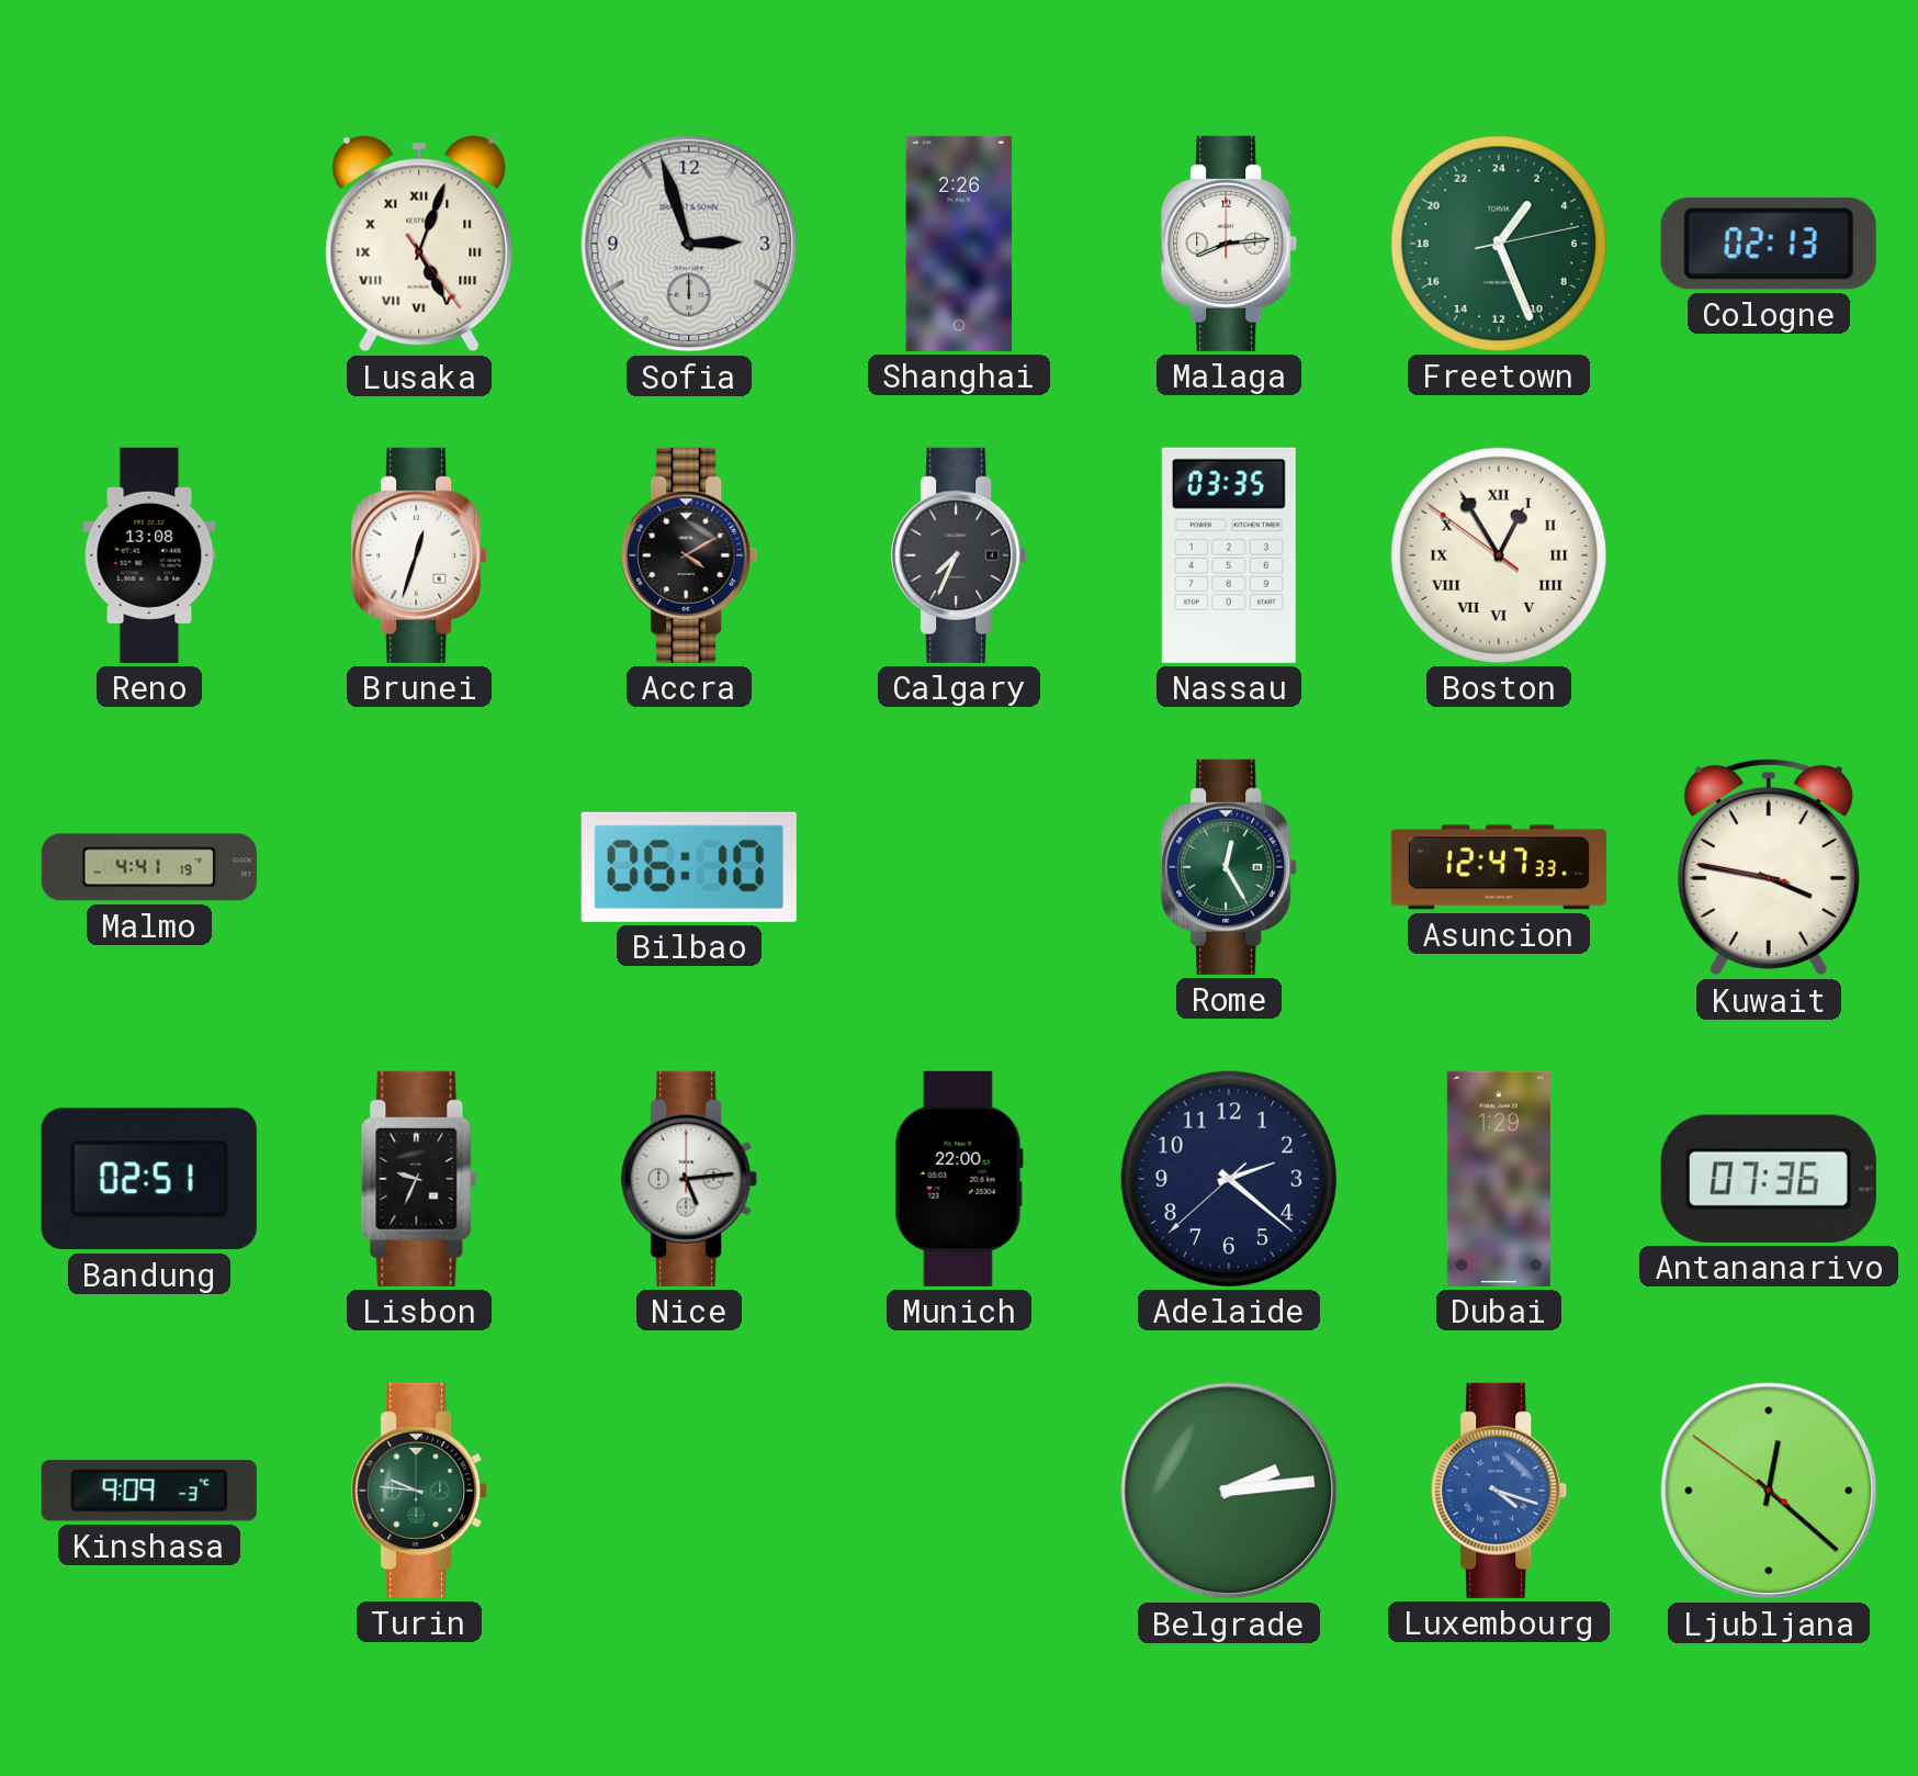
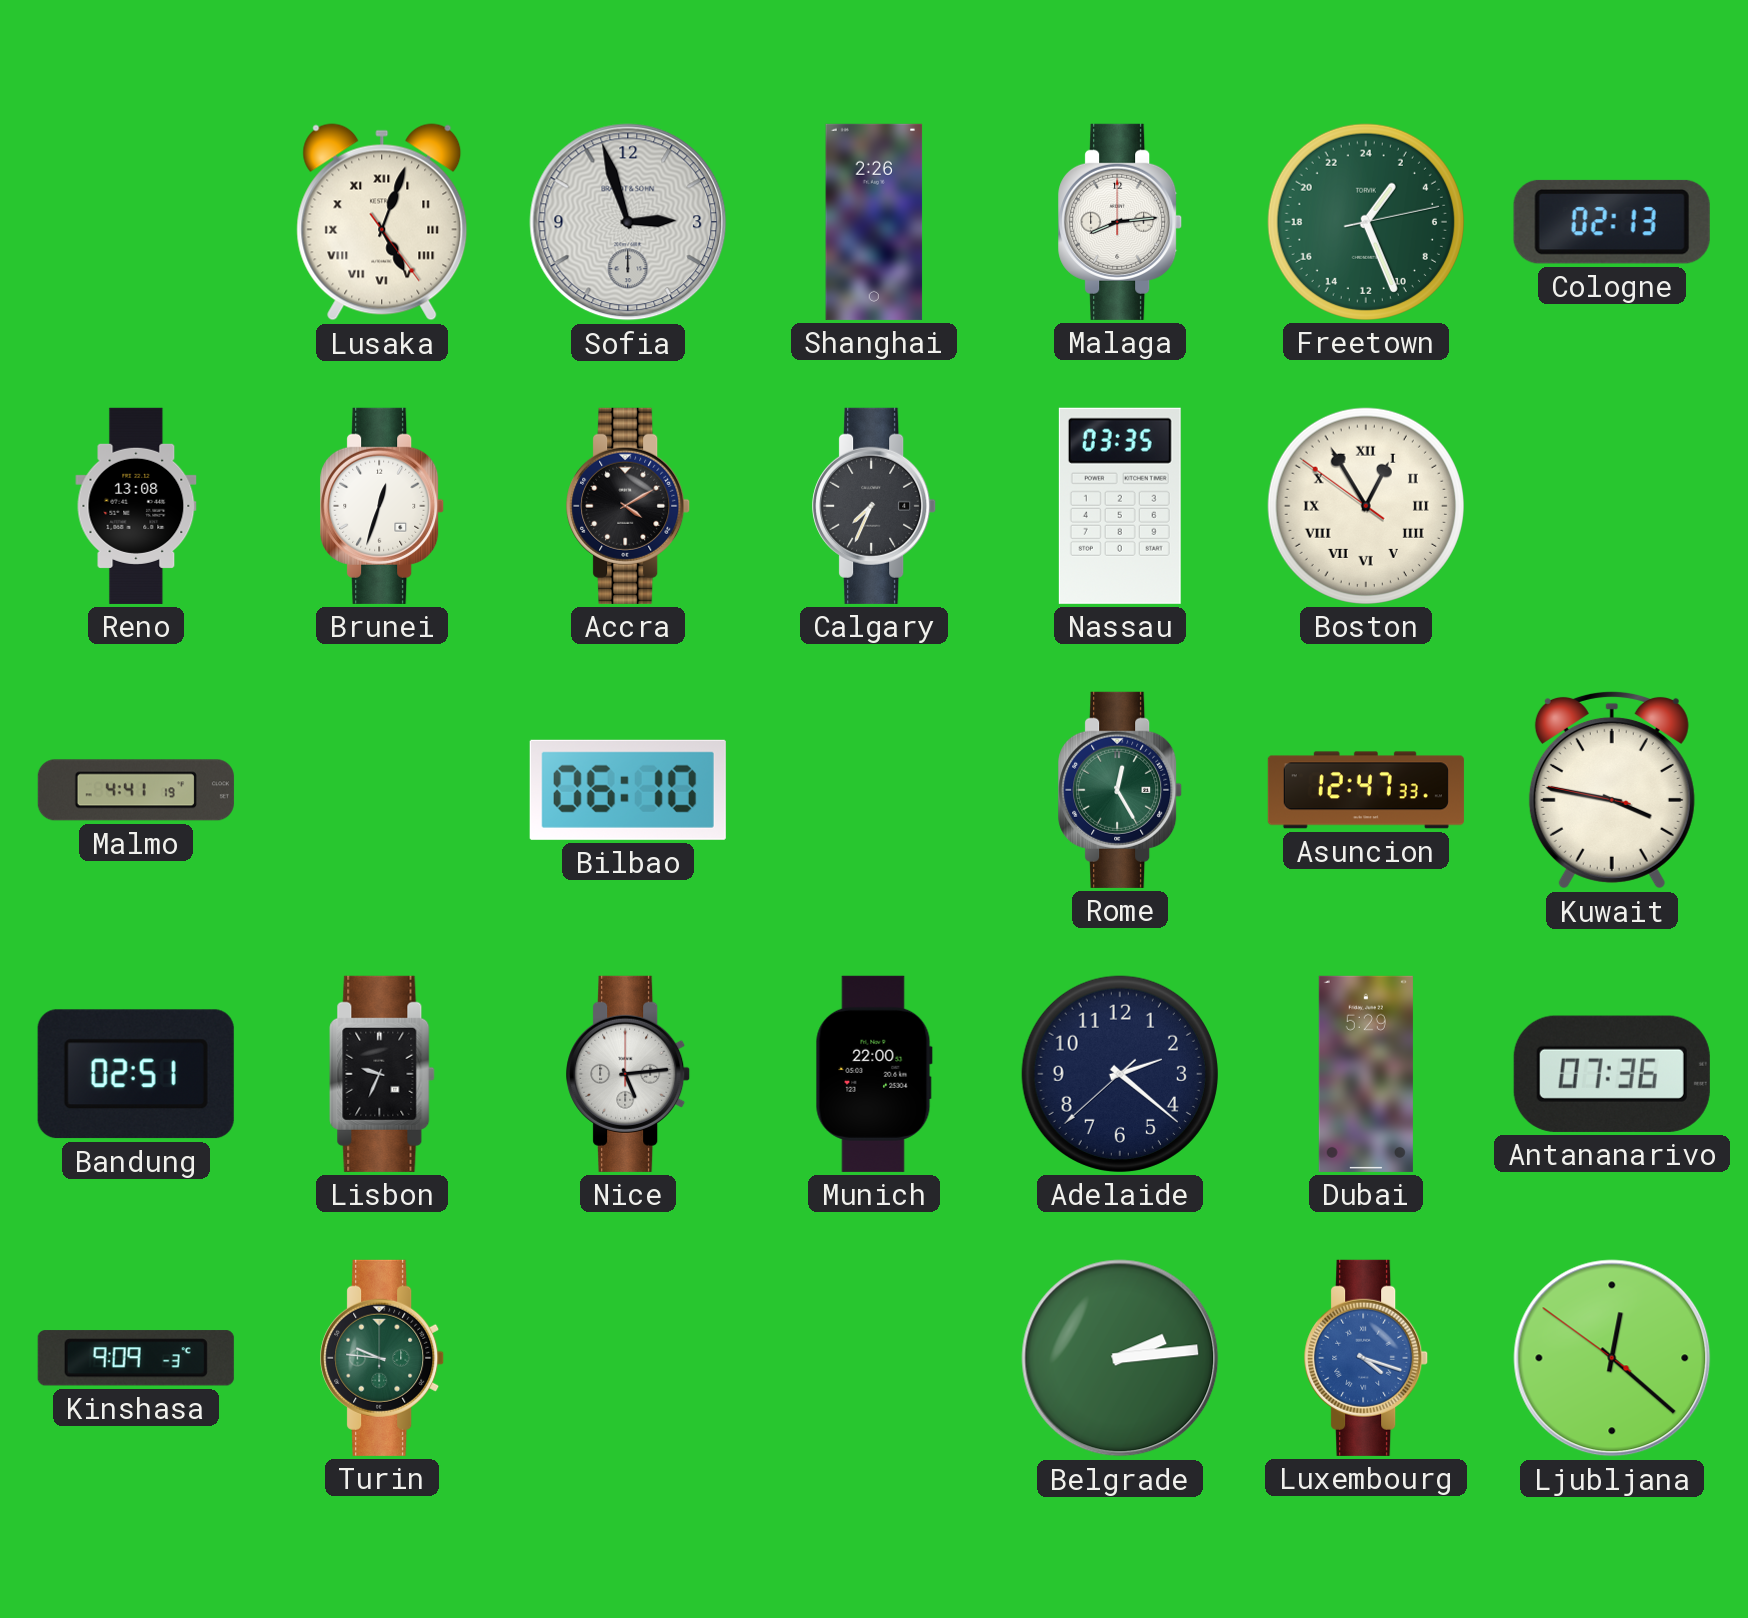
Dubai: 1:29 -> 5:29
